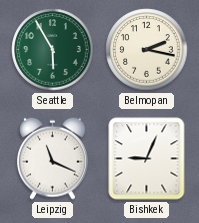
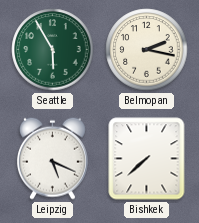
Leipzig: 11:19 -> 5:19
Bishkek: 9:04 -> 7:38
